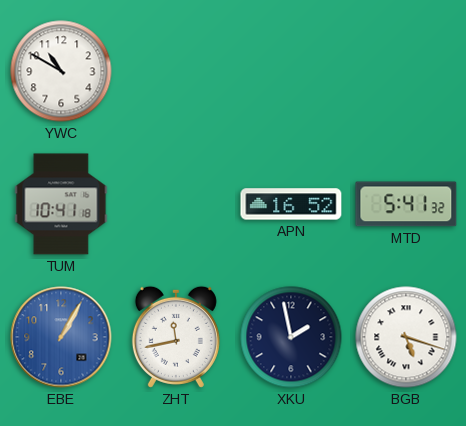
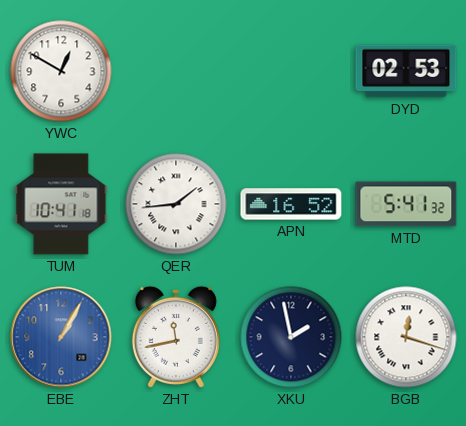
YWC: 10:50 -> 12:50
DYD: none -> 02:53
QER: none -> 1:44
BGB: 5:18 -> 12:18
